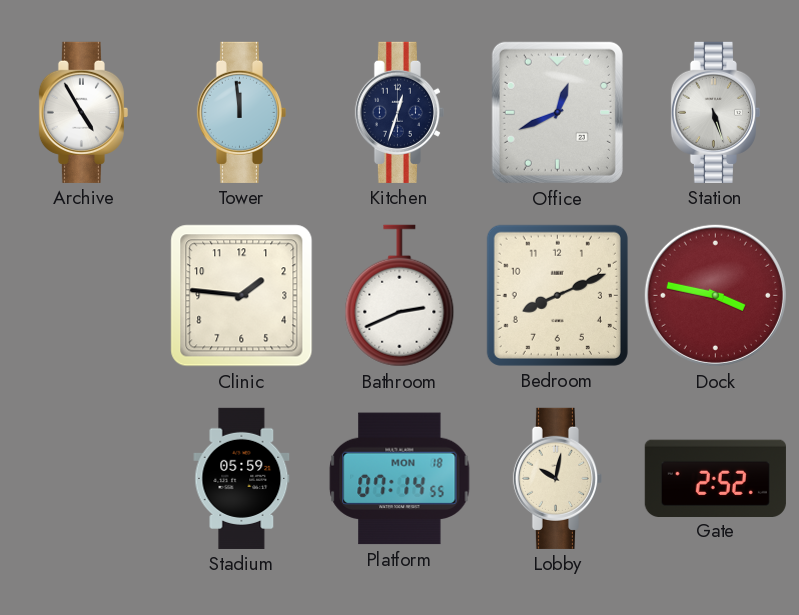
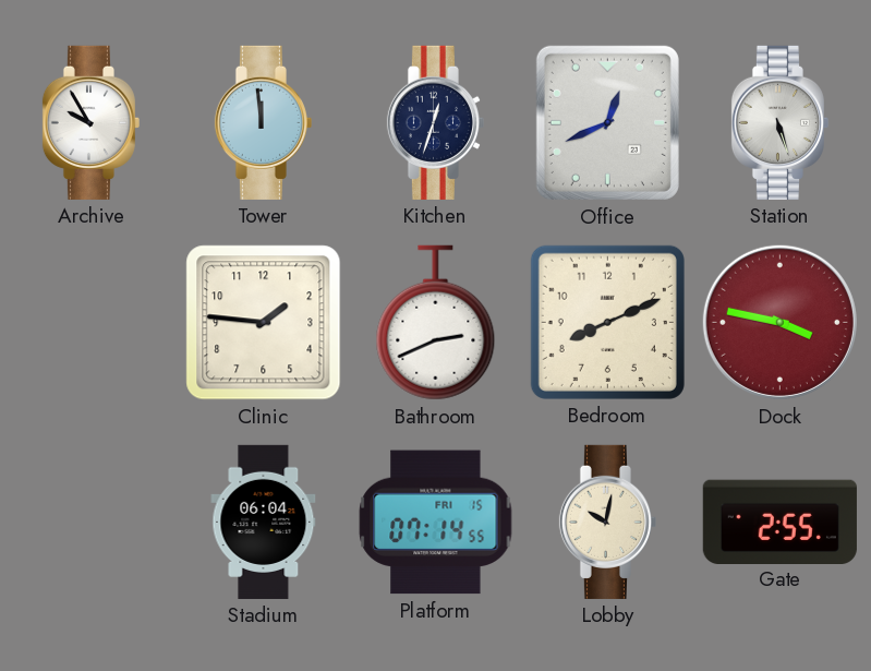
Archive: 4:55 -> 9:55
Stadium: 05:59 -> 06:04
Platform date: MON 18 -> FRI 15
Gate: 2:52 -> 2:55
